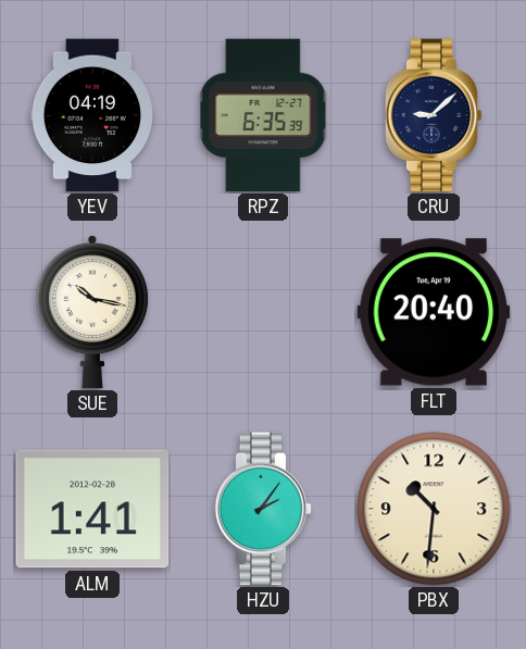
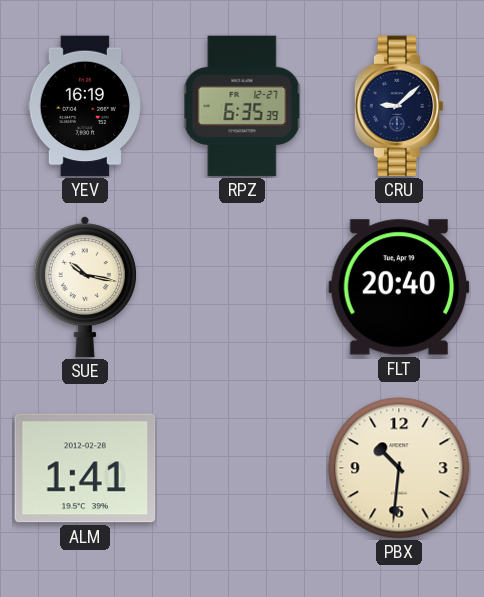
YEV: 04:19 -> 16:19
HZU: 2:06 -> none
